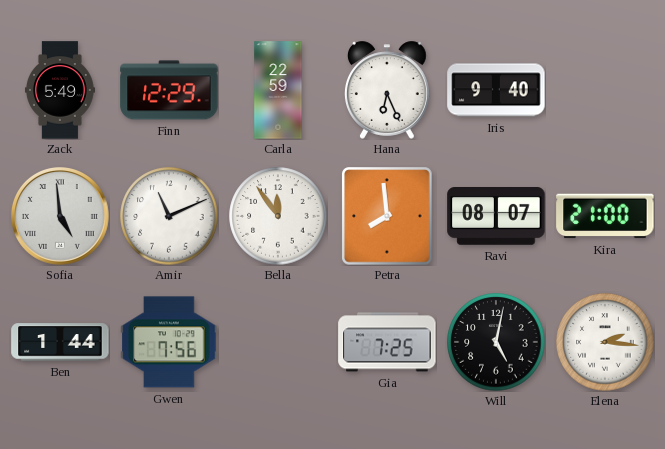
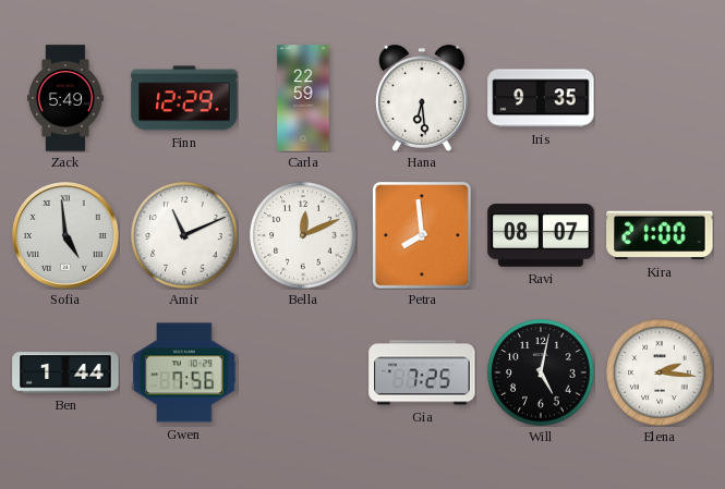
Hana: 6:26 -> 6:29
Iris: 9:40 -> 9:35
Bella: 11:54 -> 12:11
